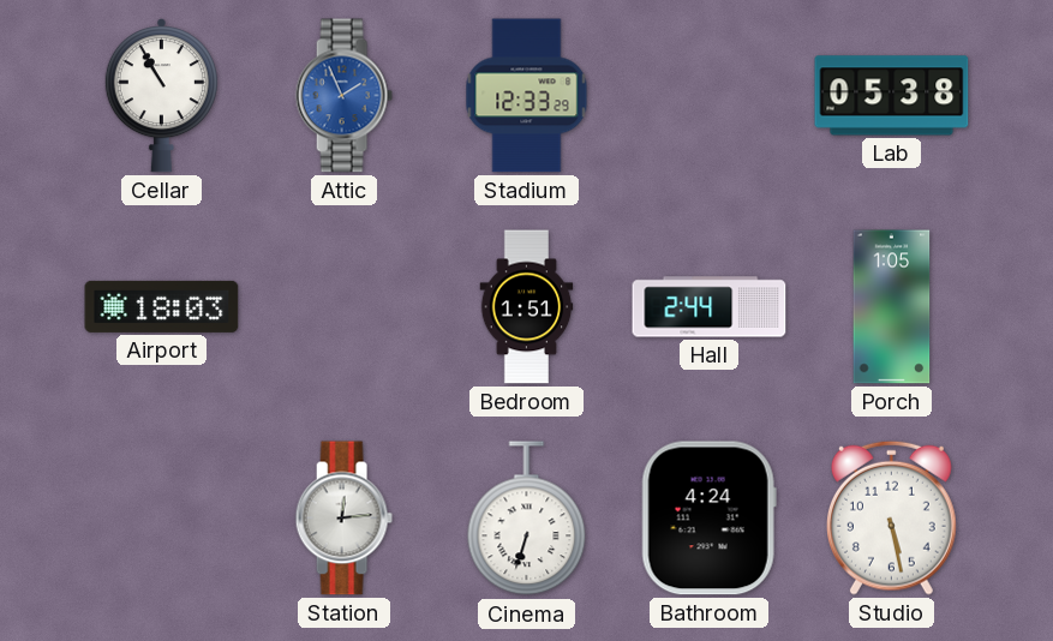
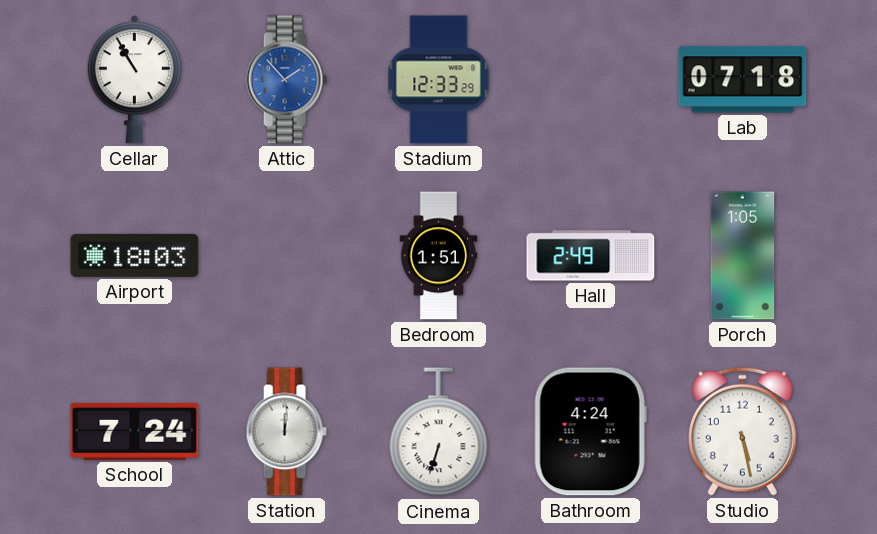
Attic: 1:56 -> 1:53
Lab: 05:38 -> 07:18
Hall: 2:44 -> 2:49
School: none -> 7:24
Station: 12:14 -> 12:01
